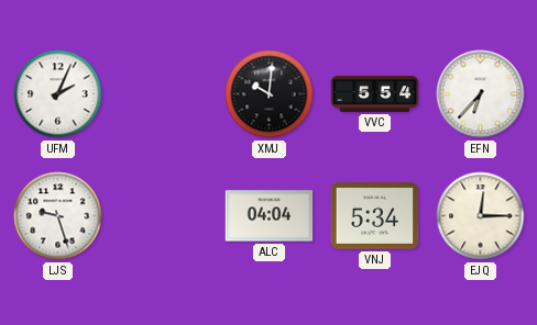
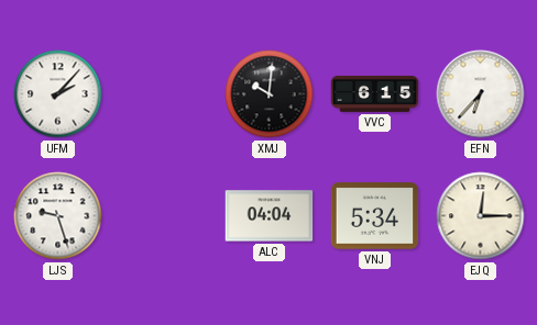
UFM: 2:04 -> 2:07
VVC: 5:54 -> 6:15
